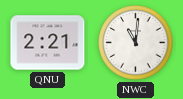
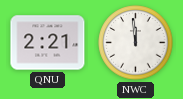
NWC: 11:01 -> 11:59
